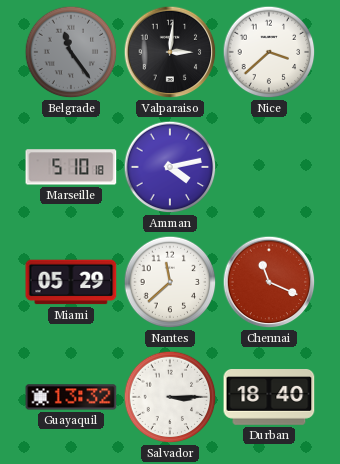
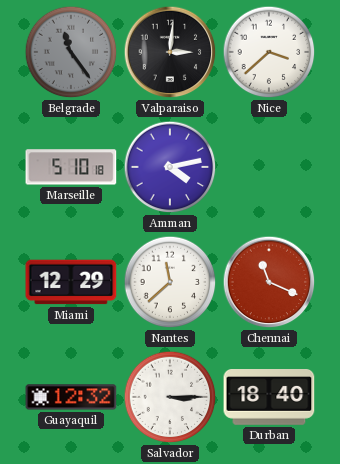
Miami: 05:29 -> 12:29
Guayaquil: 13:32 -> 12:32
